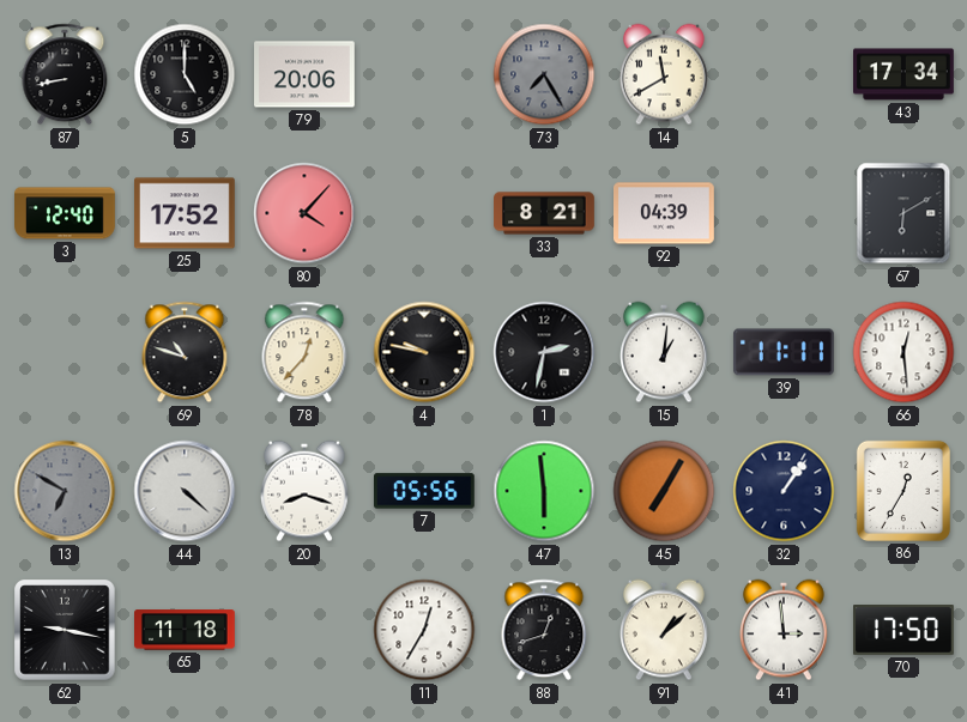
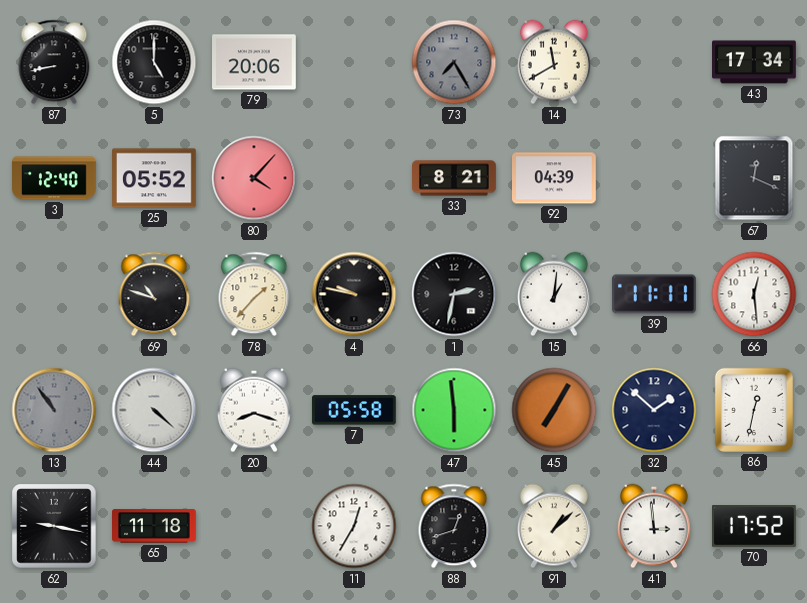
25: 17:52 -> 05:52
67: 6:10 -> 12:19
78: 12:37 -> 1:37
13: 6:50 -> 10:54
7: 05:56 -> 05:58
32: 1:06 -> 1:52
86: 12:35 -> 12:32
70: 17:50 -> 17:52
